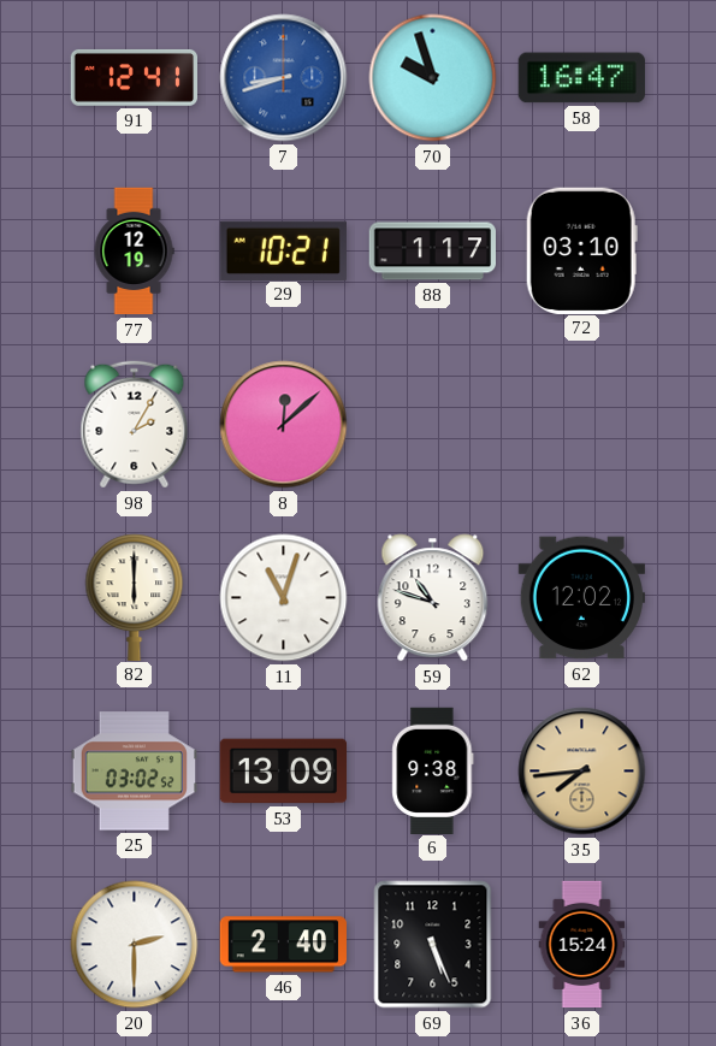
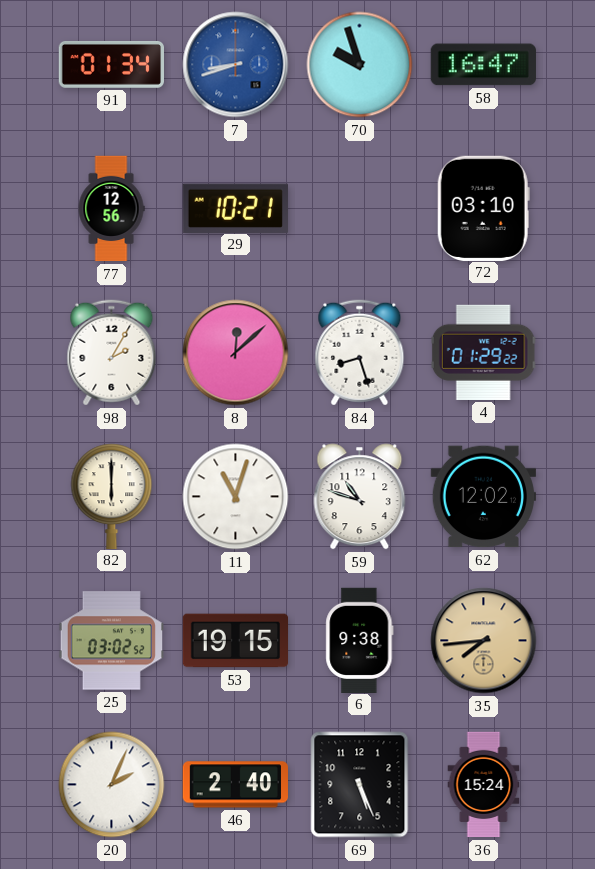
91: 12:41 -> 01:34
77: 12:19 -> 12:56
88: 1:17 -> none
84: none -> 8:27
4: none -> 01:29
53: 13:09 -> 19:15
20: 2:30 -> 2:04
